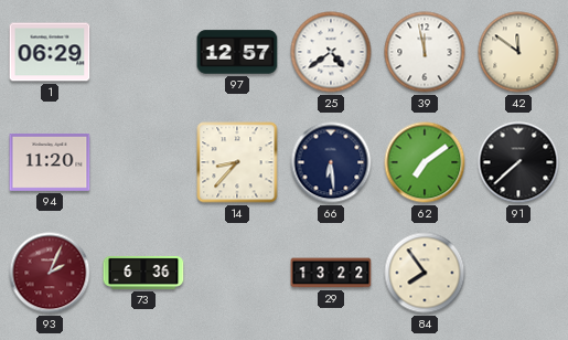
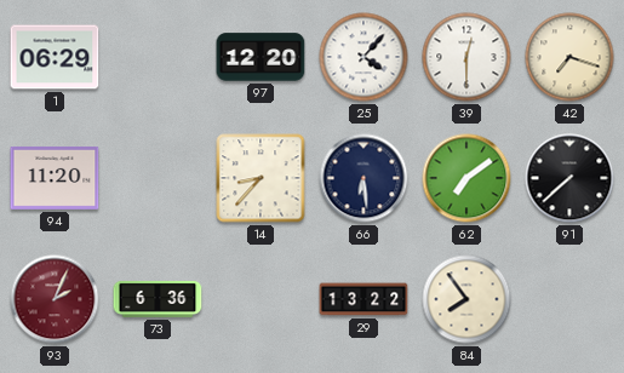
97: 12:57 -> 12:20
25: 4:39 -> 4:07
39: 11:58 -> 12:30
42: 11:51 -> 7:18
